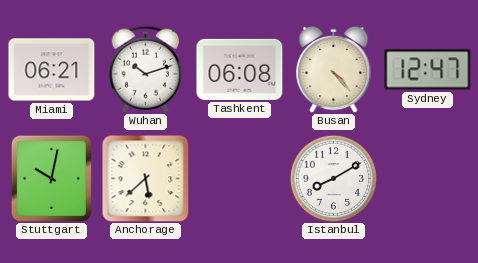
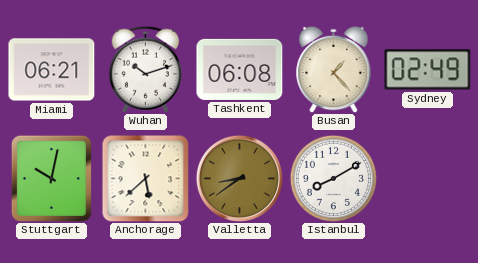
Busan: 4:23 -> 1:23
Sydney: 12:47 -> 02:49
Valletta: none -> 8:39
